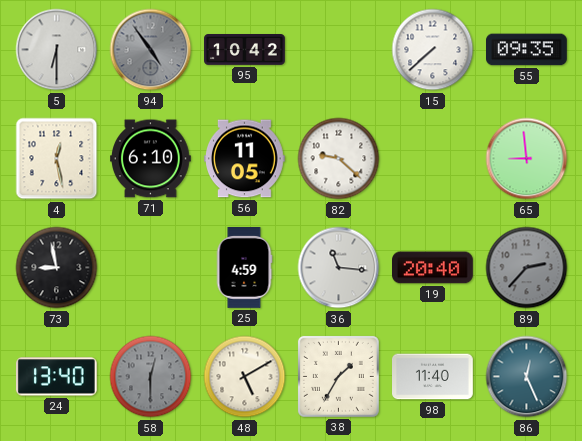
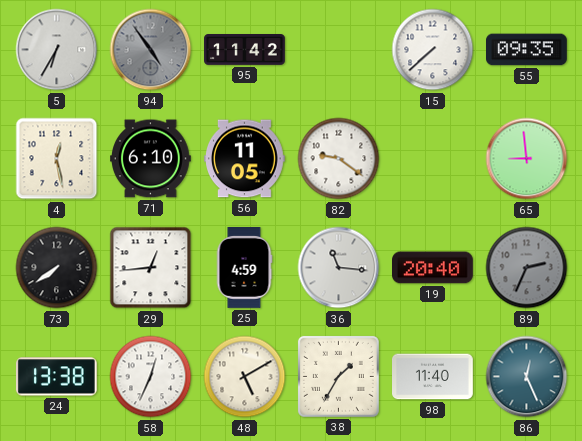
5: 6:30 -> 6:35
95: 10:42 -> 11:42
82: 9:22 -> 9:21
73: 8:58 -> 7:39
29: none -> 12:44
89: 2:37 -> 2:34
24: 13:40 -> 13:38
58: 12:30 -> 12:34
58 dial: grey -> white
